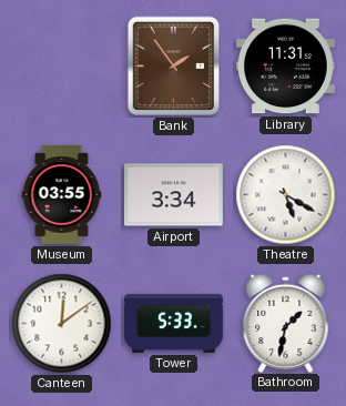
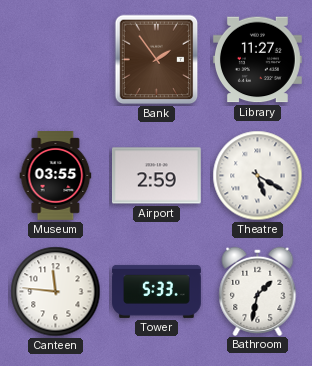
Library: 11:31 -> 11:27
Airport: 3:34 -> 2:59
Canteen: 12:09 -> 11:46
